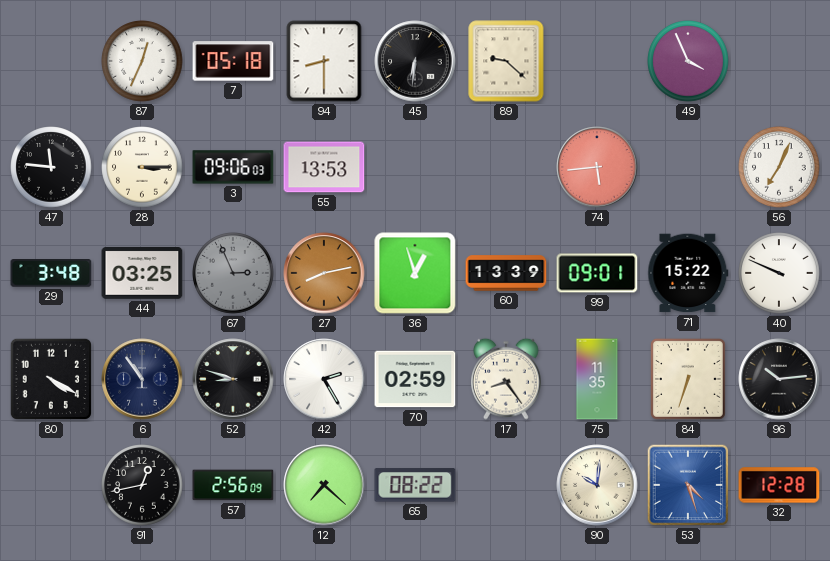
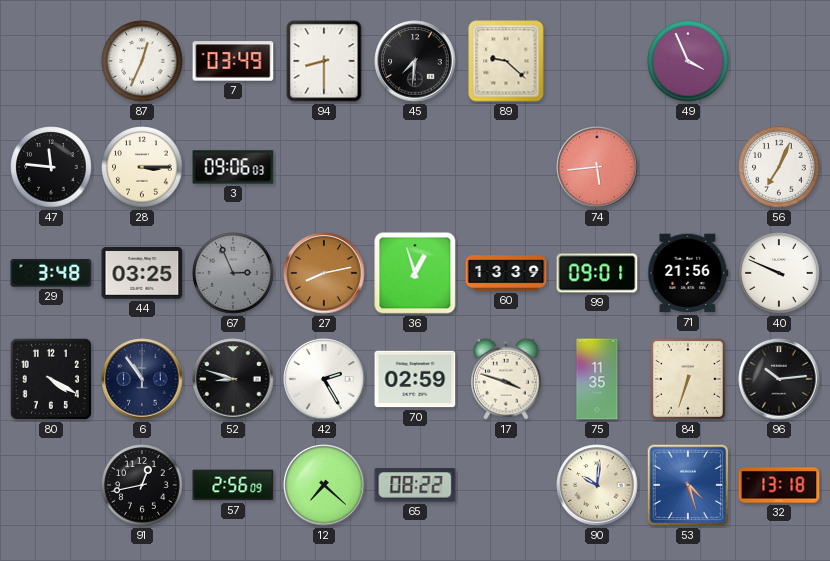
7: 05:18 -> 03:49
45: 6:31 -> 7:31
55: 13:53 -> none
71: 15:22 -> 21:56
17: 8:24 -> 3:48
32: 12:28 -> 13:18
